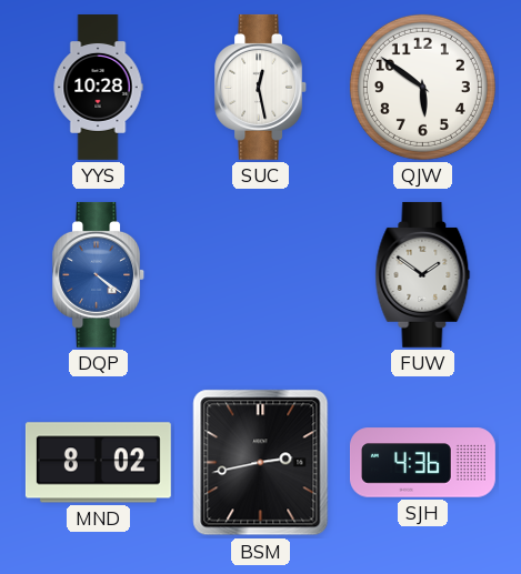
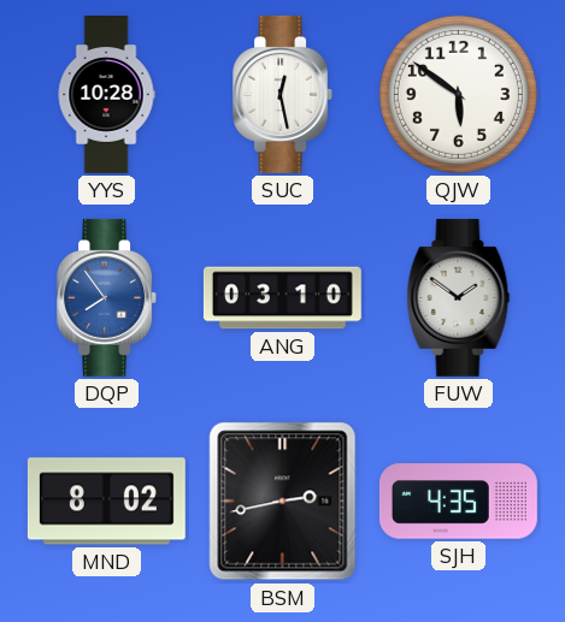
DQP: 4:21 -> 7:54
ANG: none -> 03:10
SJH: 4:36 -> 4:35
